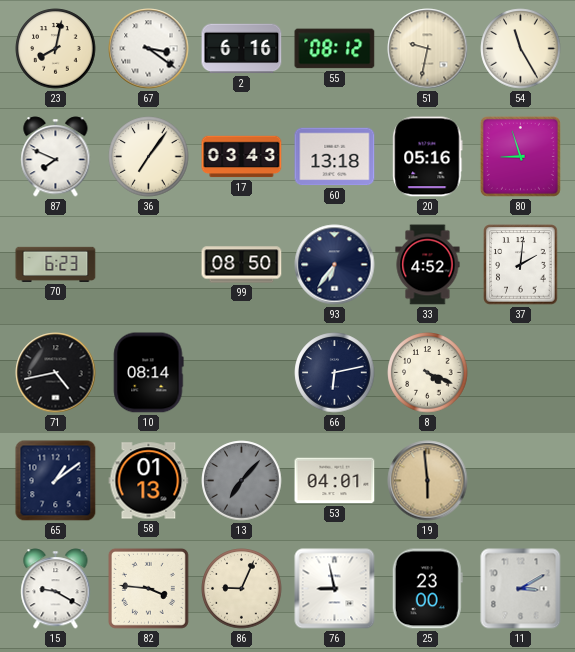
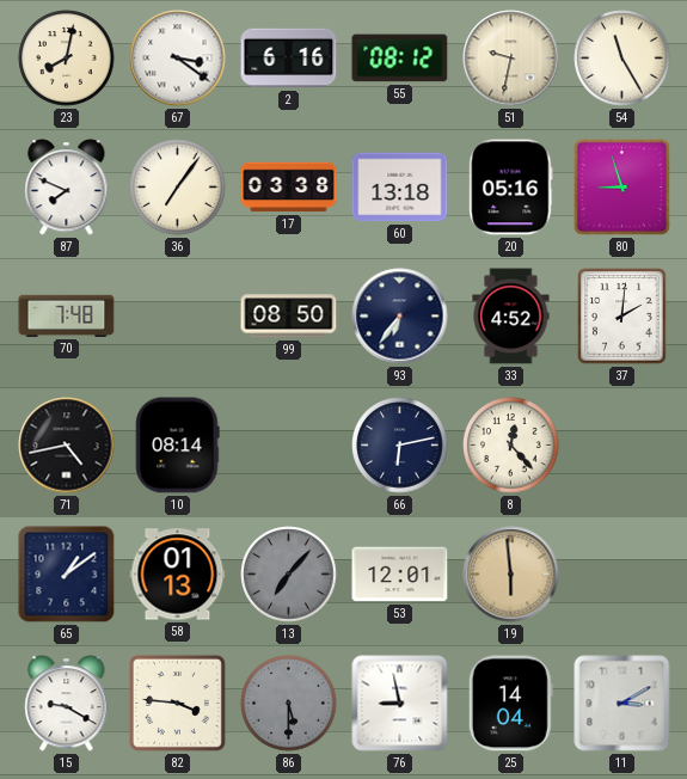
17: 03:43 -> 03:38
70: 6:23 -> 7:48
8: 4:19 -> 12:23
53: 04:01 -> 12:01
86: 9:04 -> 5:30
86 dial: cream -> grey
25: 23:00 -> 14:04
